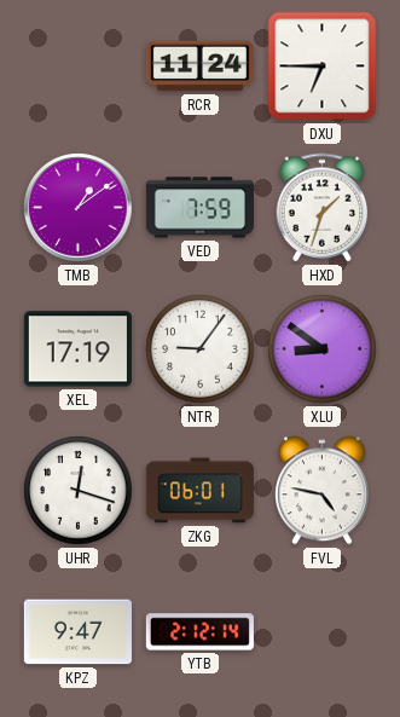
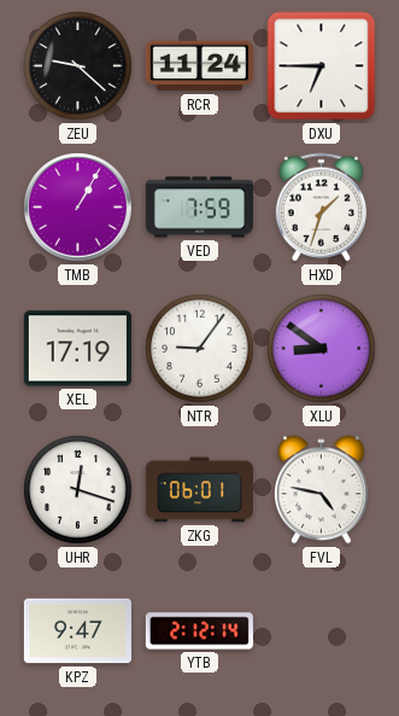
ZEU: none -> 9:22
TMB: 1:09 -> 1:05
